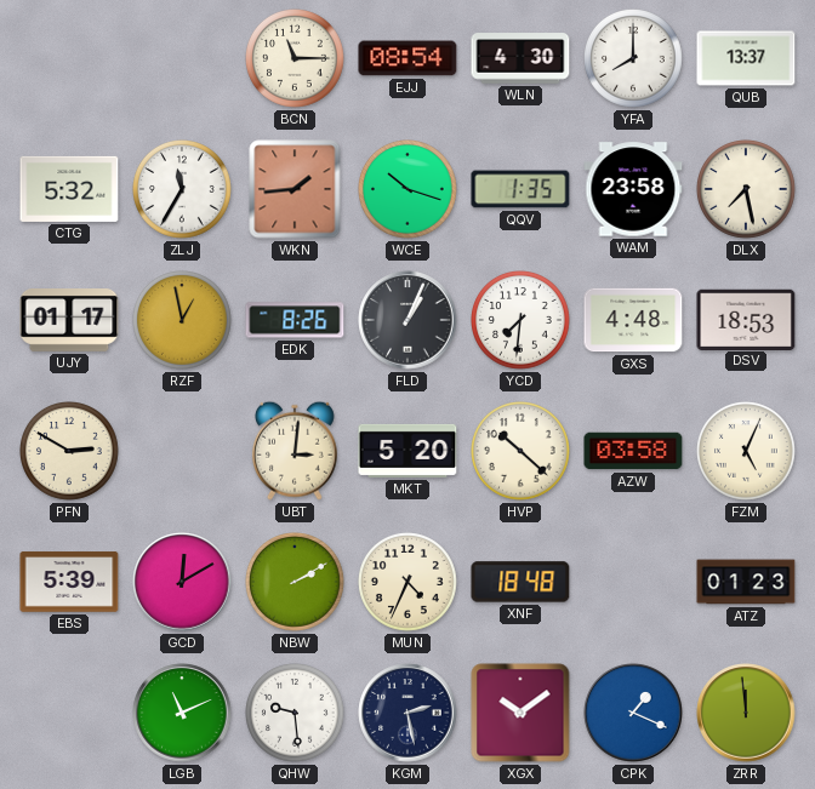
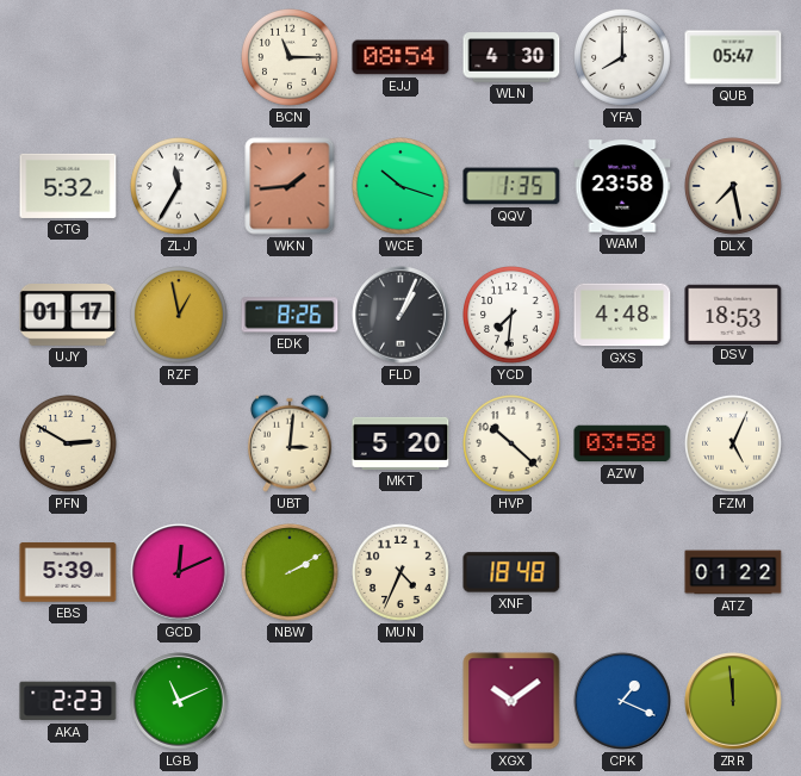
QUB: 13:37 -> 05:47
GCD: 12:10 -> 12:11
ATZ: 01:23 -> 01:22
AKA: none -> 2:23
QHW: 9:29 -> none
KGM: 2:28 -> none
